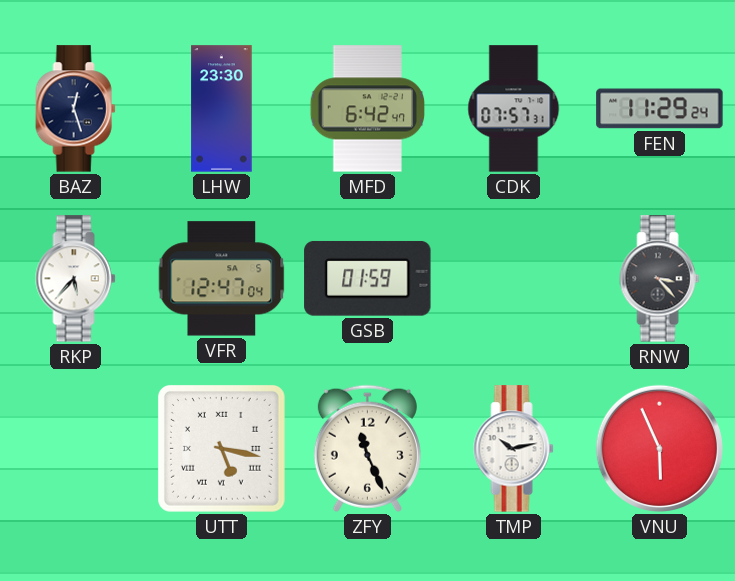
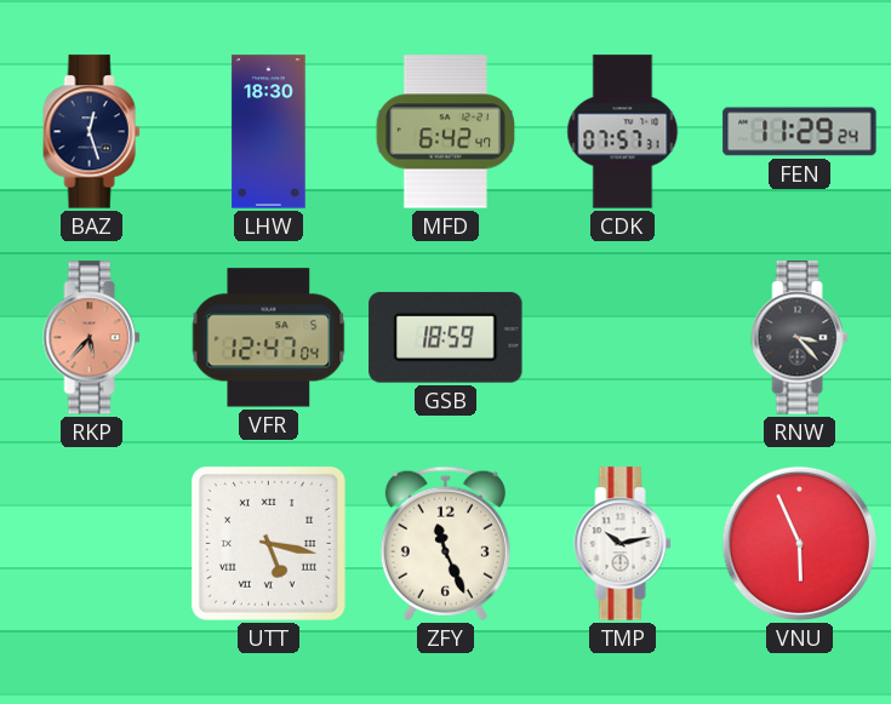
LHW: 23:30 -> 18:30
RKP dial: white -> salmon
GSB: 01:59 -> 18:59
